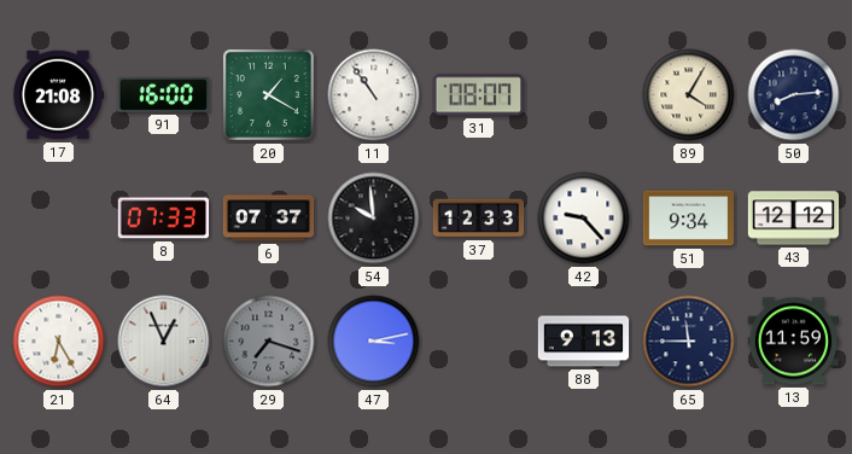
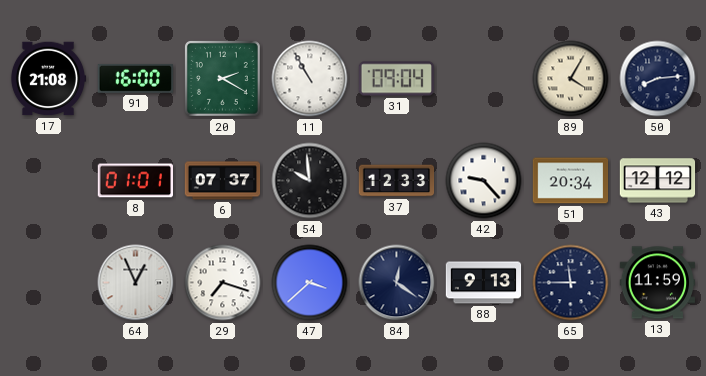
20: 1:20 -> 2:20
11: 10:54 -> 10:55
31: 08:07 -> 09:04
8: 07:33 -> 01:01
51: 9:34 -> 20:34
21: 6:25 -> none
29 dial: grey -> white
47: 3:13 -> 3:38
84: none -> 12:21
